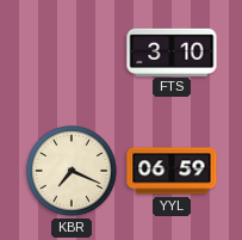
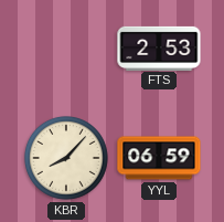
FTS: 3:10 -> 2:53
KBR: 7:19 -> 8:07
